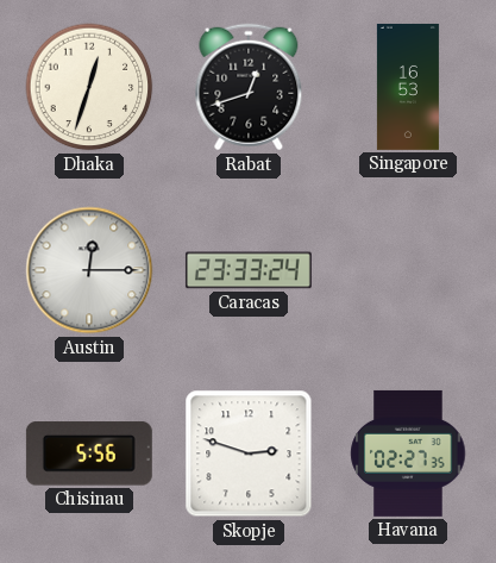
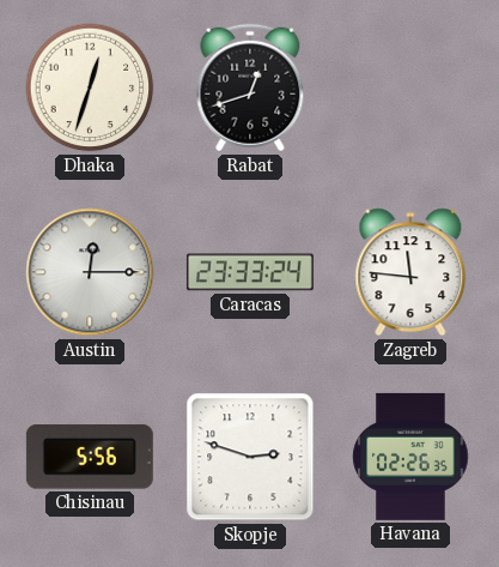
Singapore: 16:53 -> none
Zagreb: none -> 11:46
Havana: 02:27 -> 02:26
